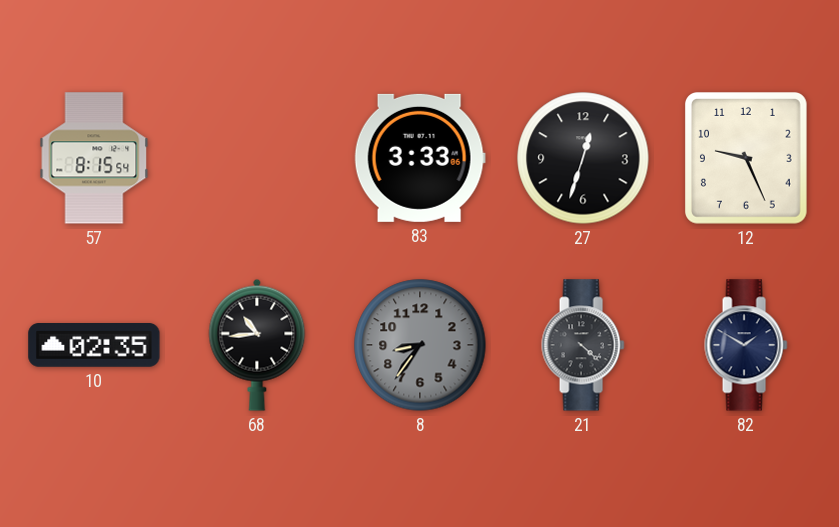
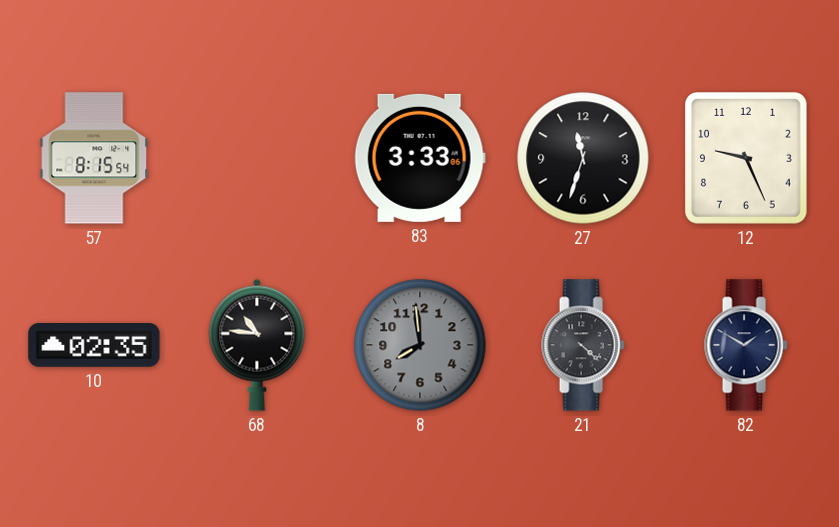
27: 12:33 -> 11:33
68: 10:44 -> 10:46
8: 8:36 -> 7:59
